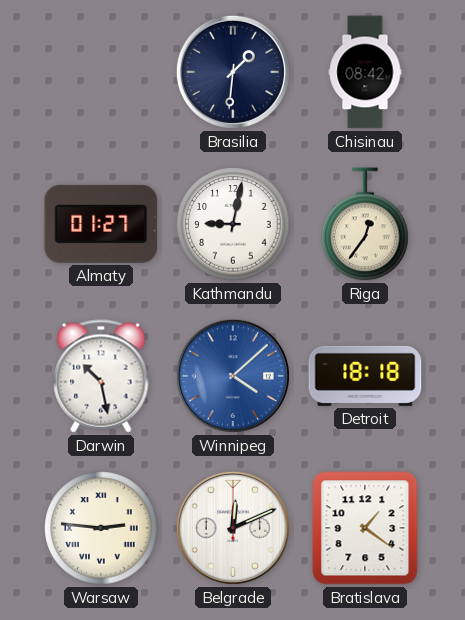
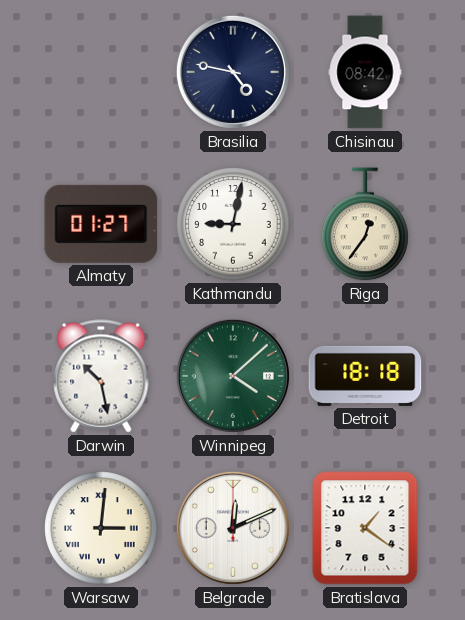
Brasilia: 1:31 -> 4:47
Winnipeg dial: blue -> green
Warsaw: 2:46 -> 3:01
